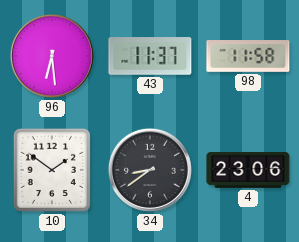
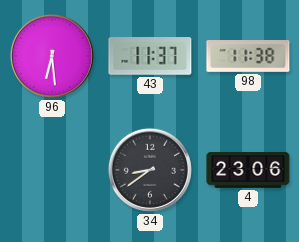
98: 11:58 -> 11:38
10: 1:51 -> none
